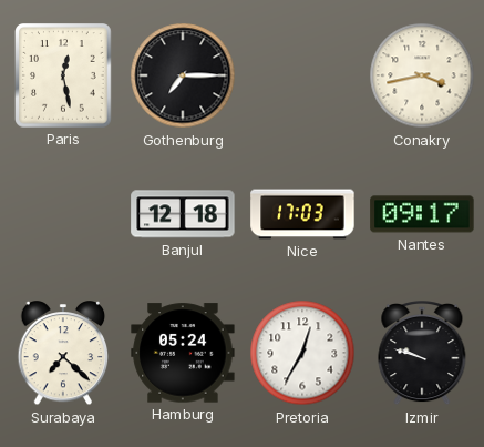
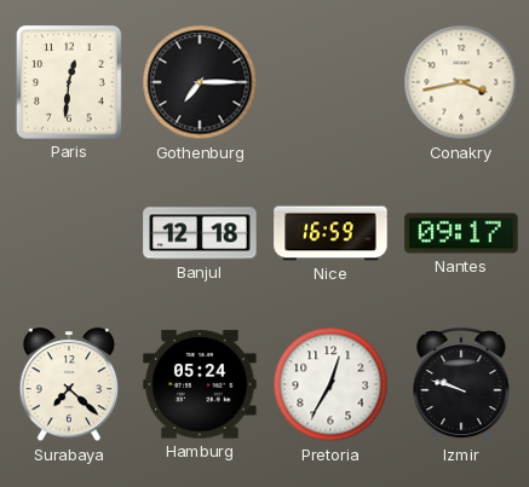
Paris: 12:28 -> 12:31
Nice: 17:03 -> 16:59
